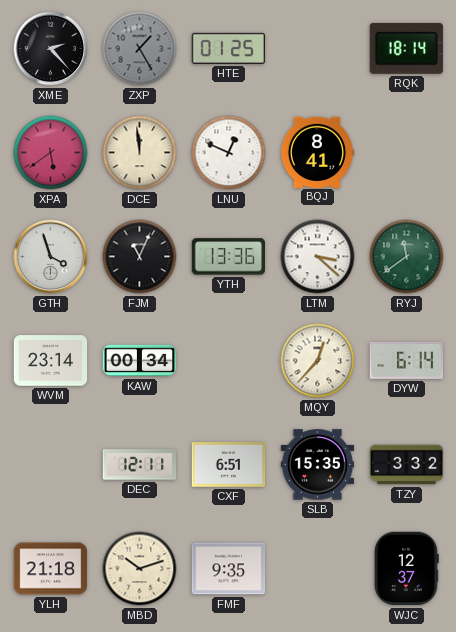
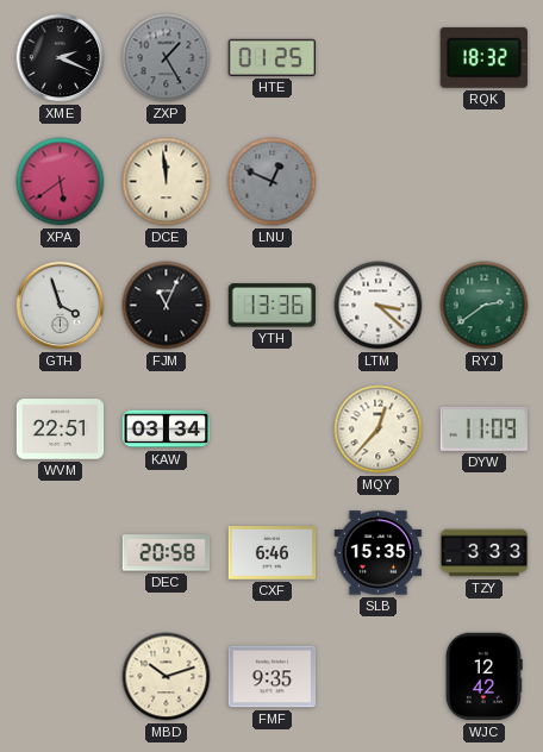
XME: 2:23 -> 2:19
RQK: 18:14 -> 18:32
LNU dial: white -> grey
BQJ: 8:41 -> none
RYJ: 11:39 -> 2:39
WVM: 23:14 -> 22:51
KAW: 00:34 -> 03:34
DYW: 6:14 -> 11:09
DEC: 12:11 -> 20:58
CXF: 6:51 -> 6:46
TZY: 3:32 -> 3:33
YLH: 21:18 -> none
WJC: 12:37 -> 12:42
